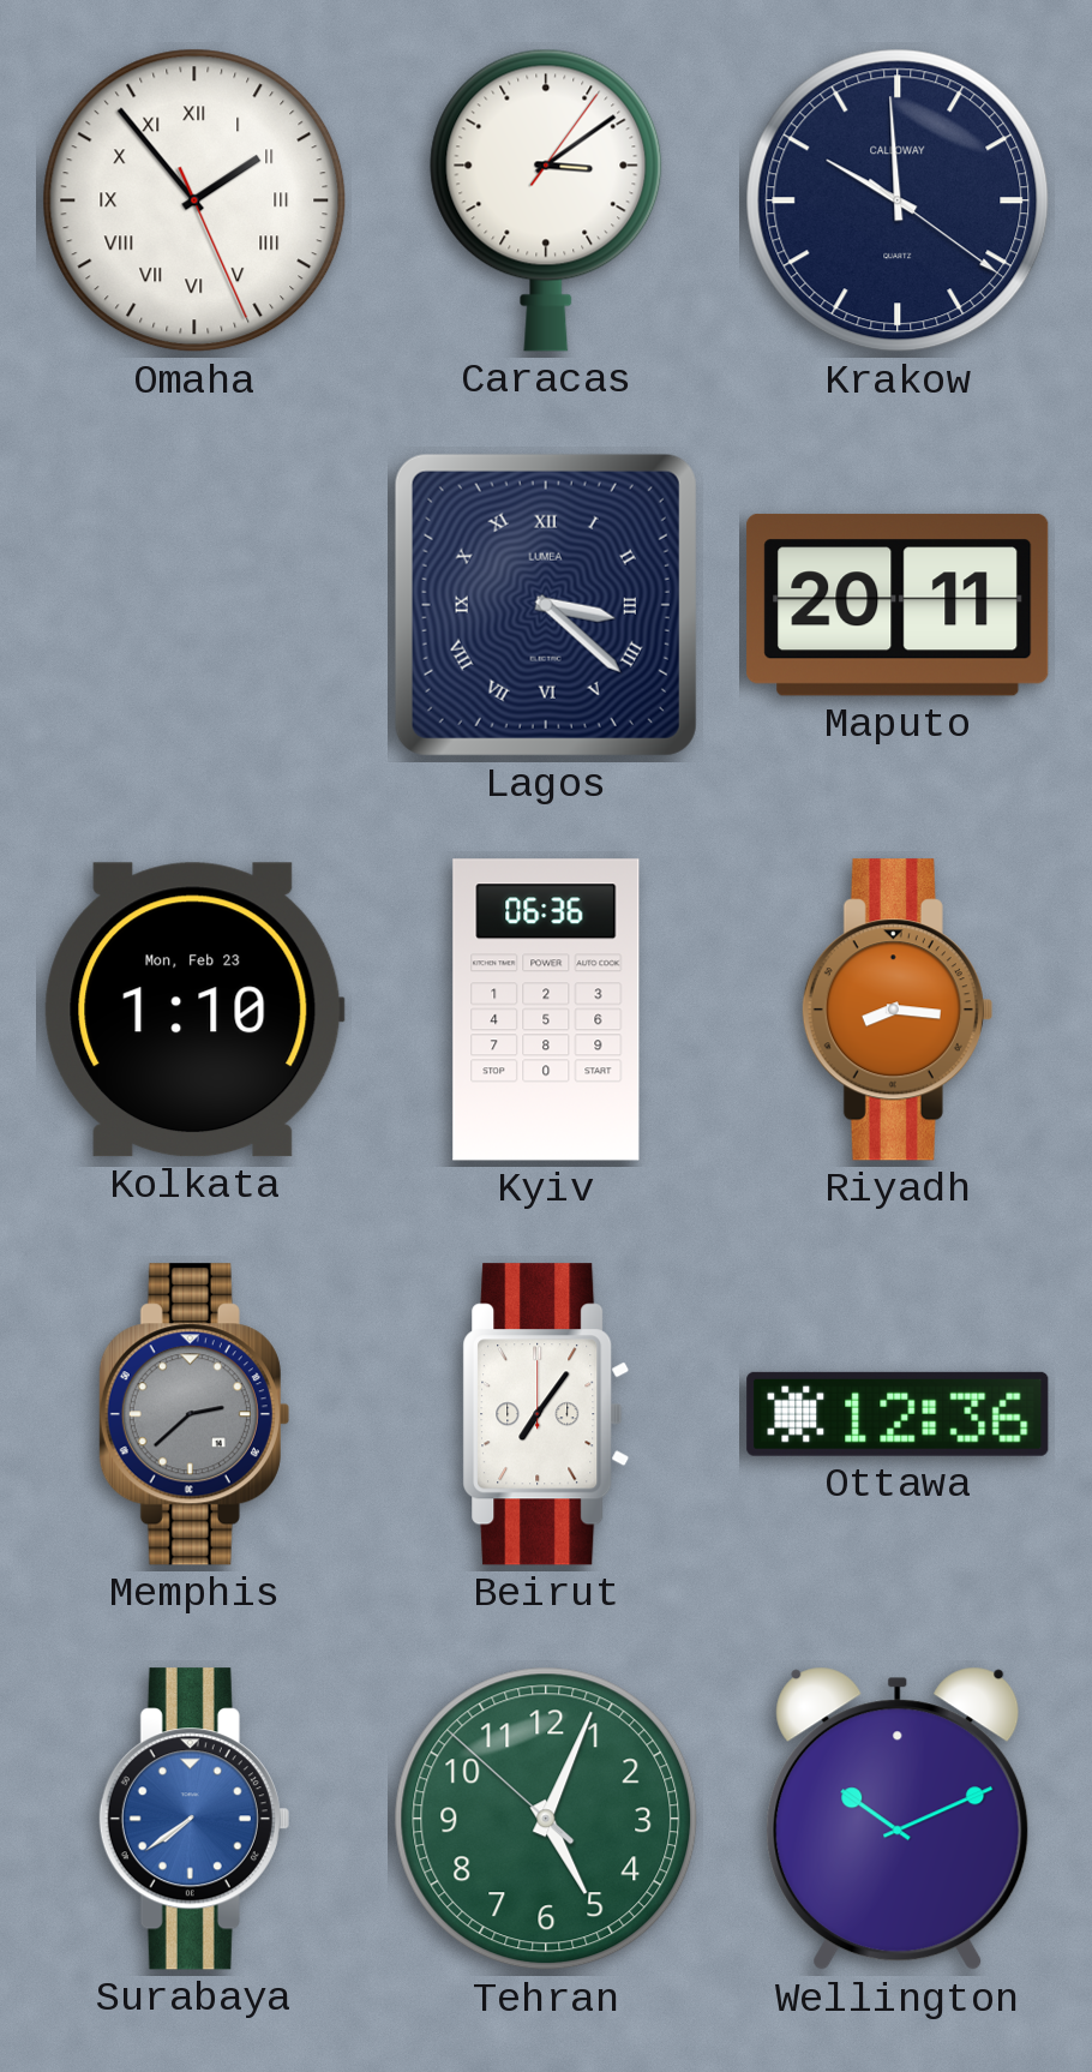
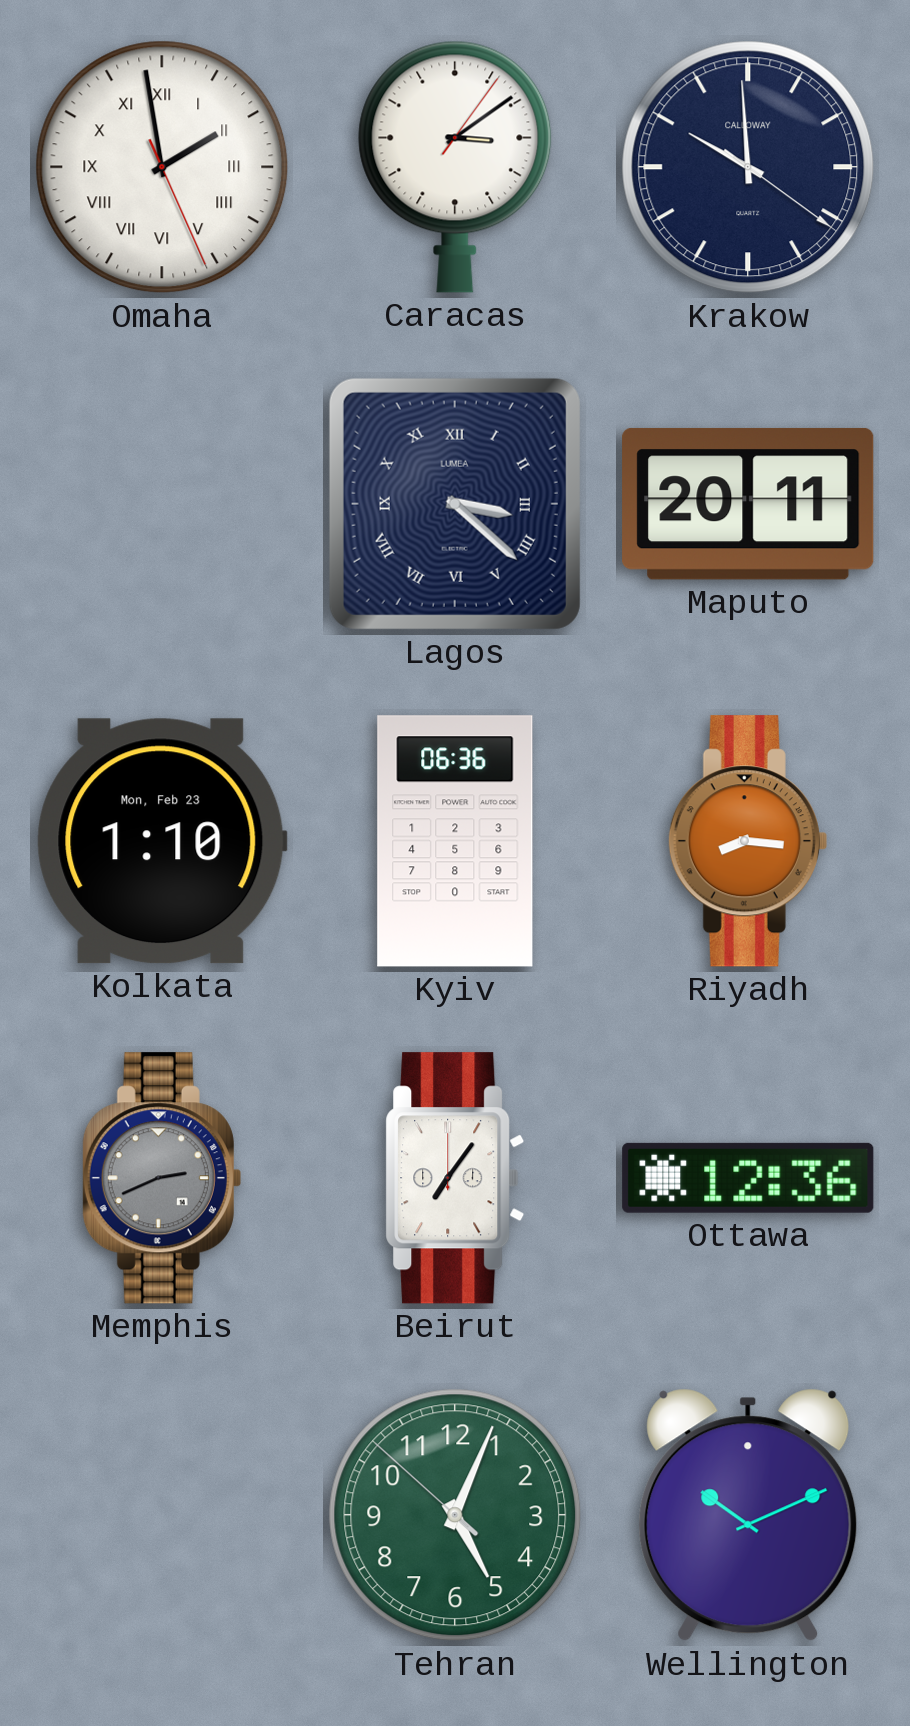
Omaha: 1:53 -> 1:58
Memphis: 2:38 -> 2:41
Surabaya: 7:39 -> none
